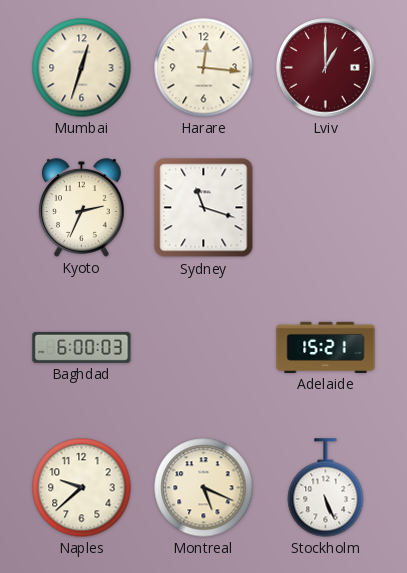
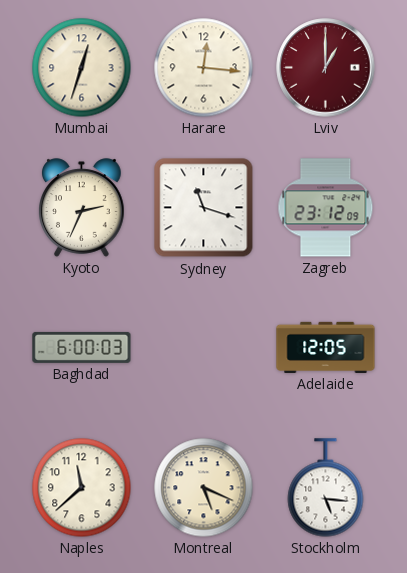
Zagreb: none -> 23:12
Adelaide: 15:21 -> 12:05
Naples: 9:38 -> 11:38
Stockholm: 5:26 -> 5:16
